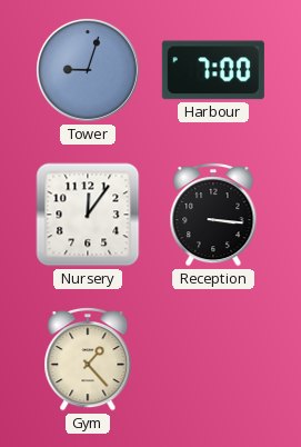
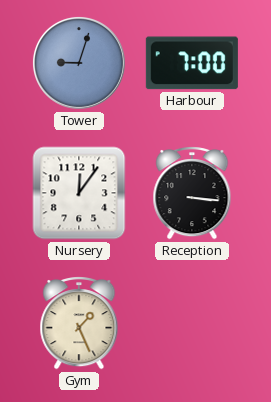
Gym: 1:23 -> 1:26
